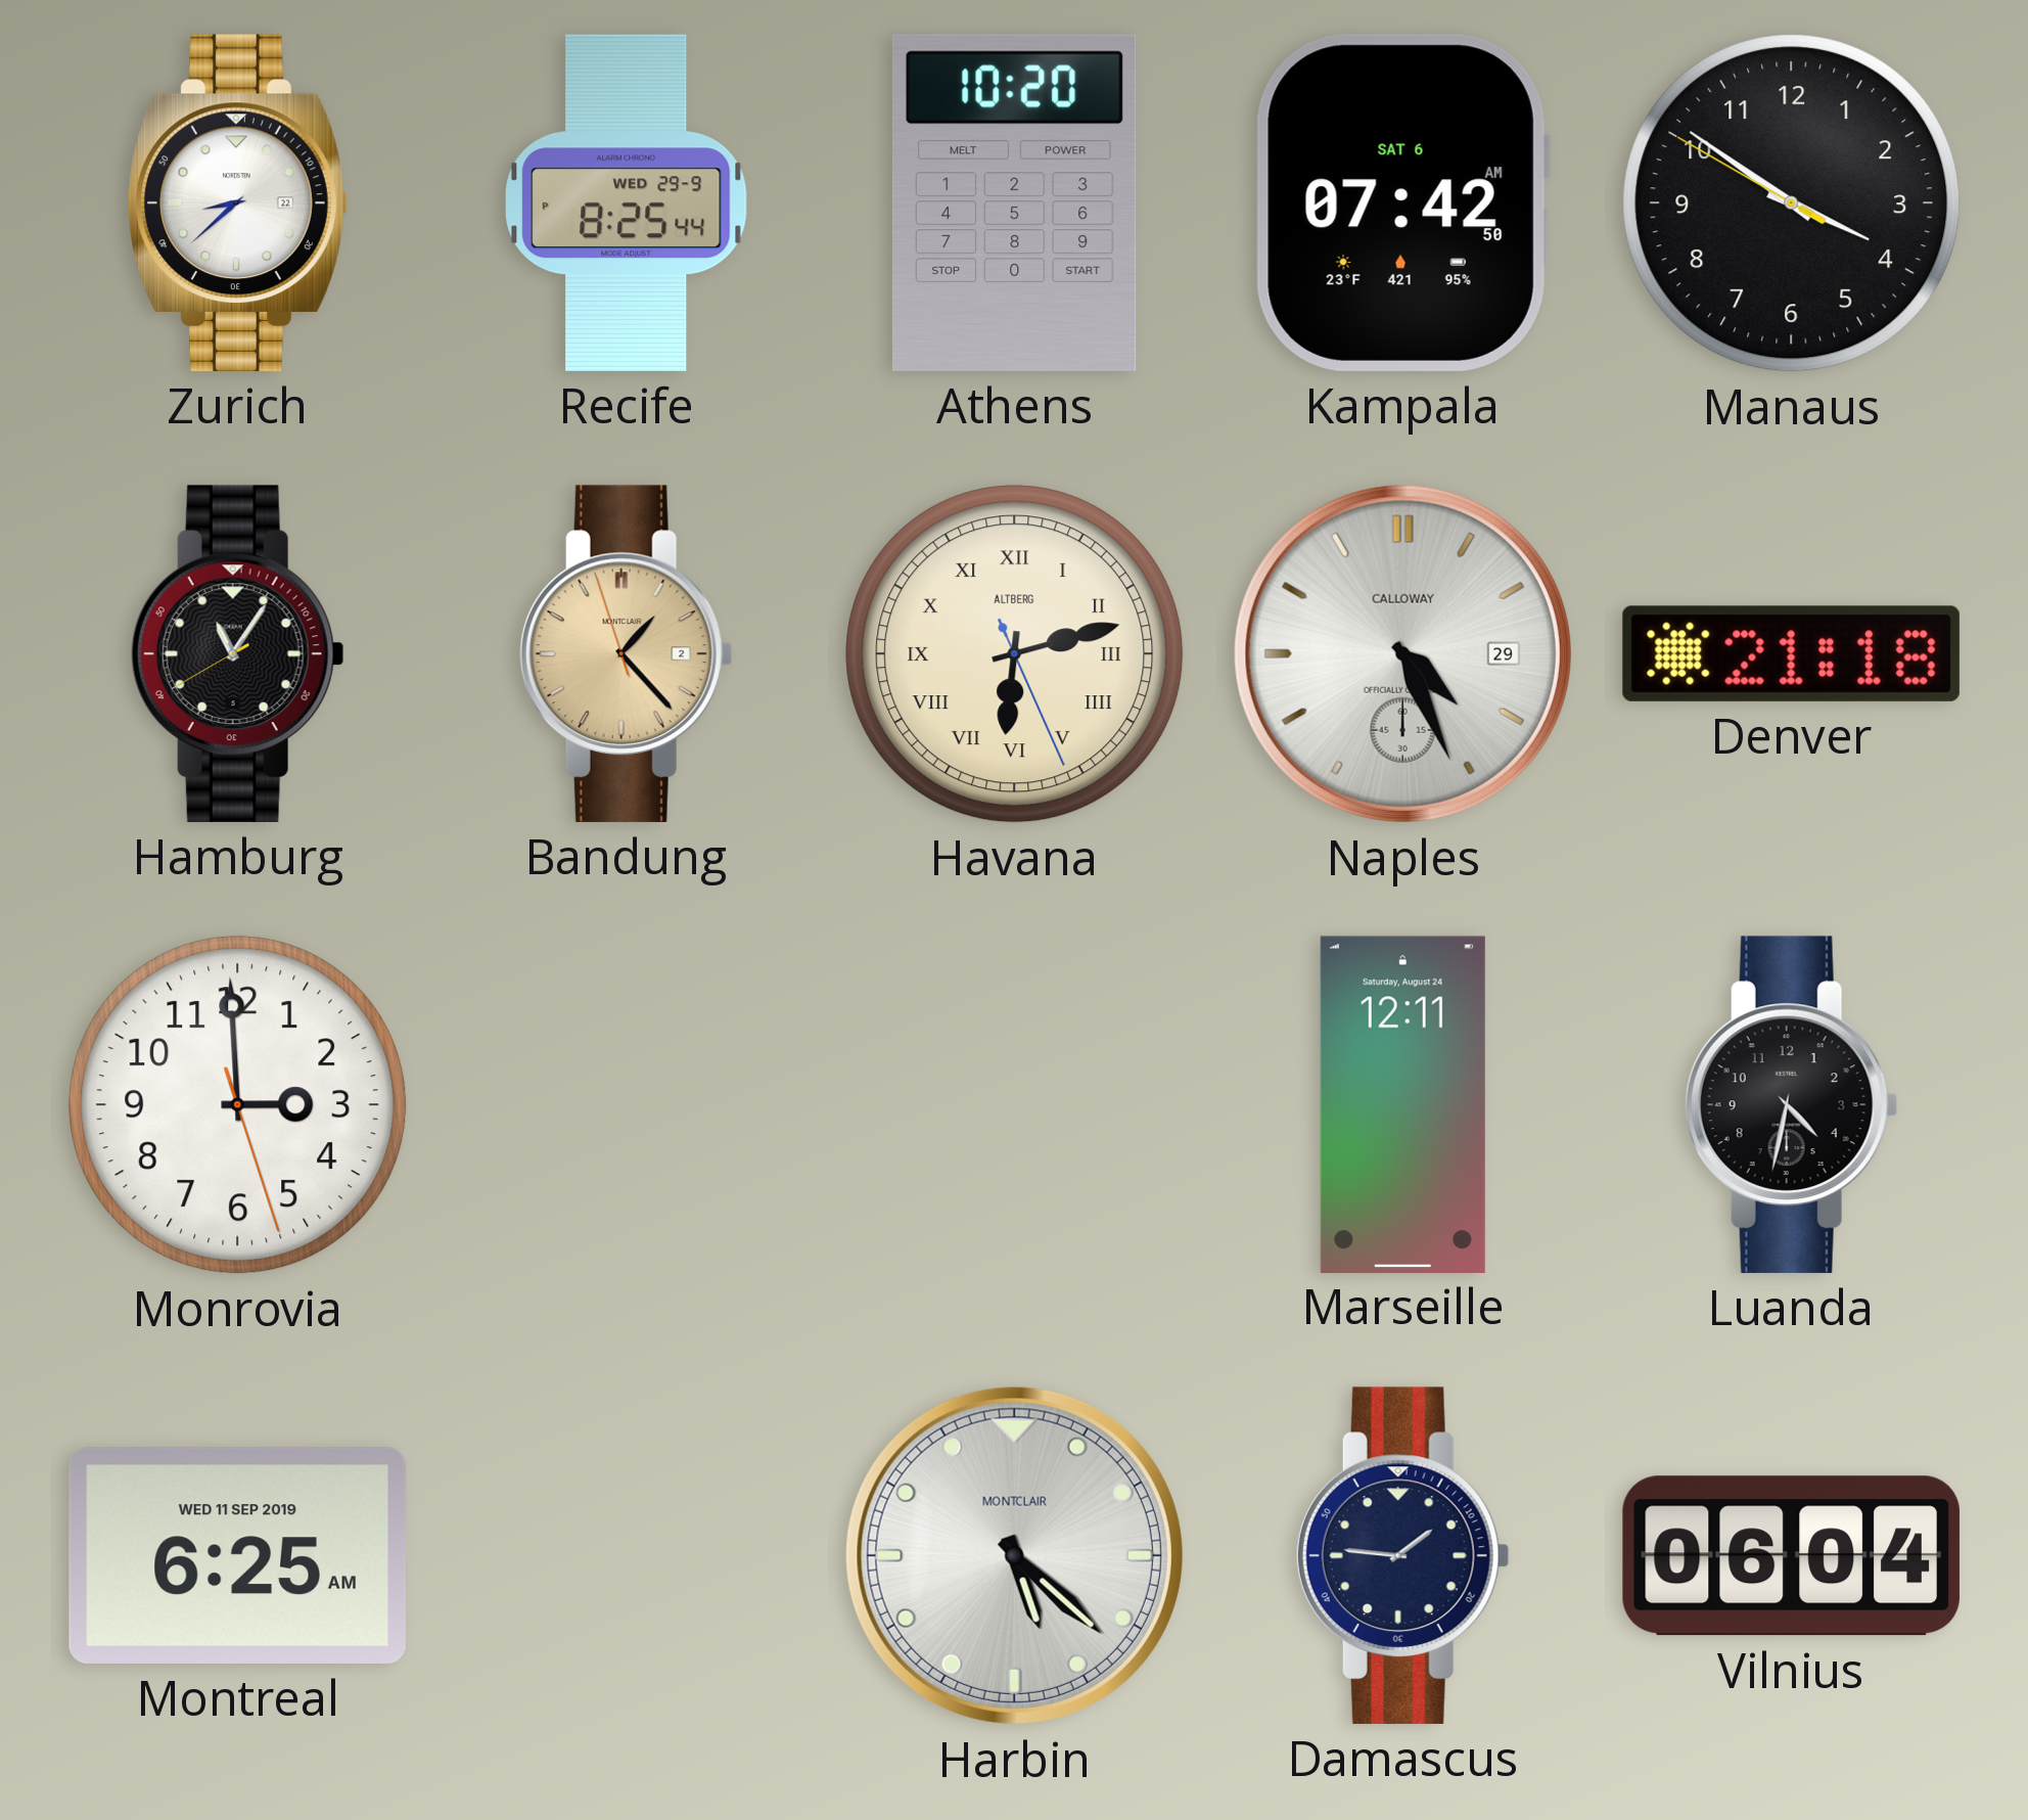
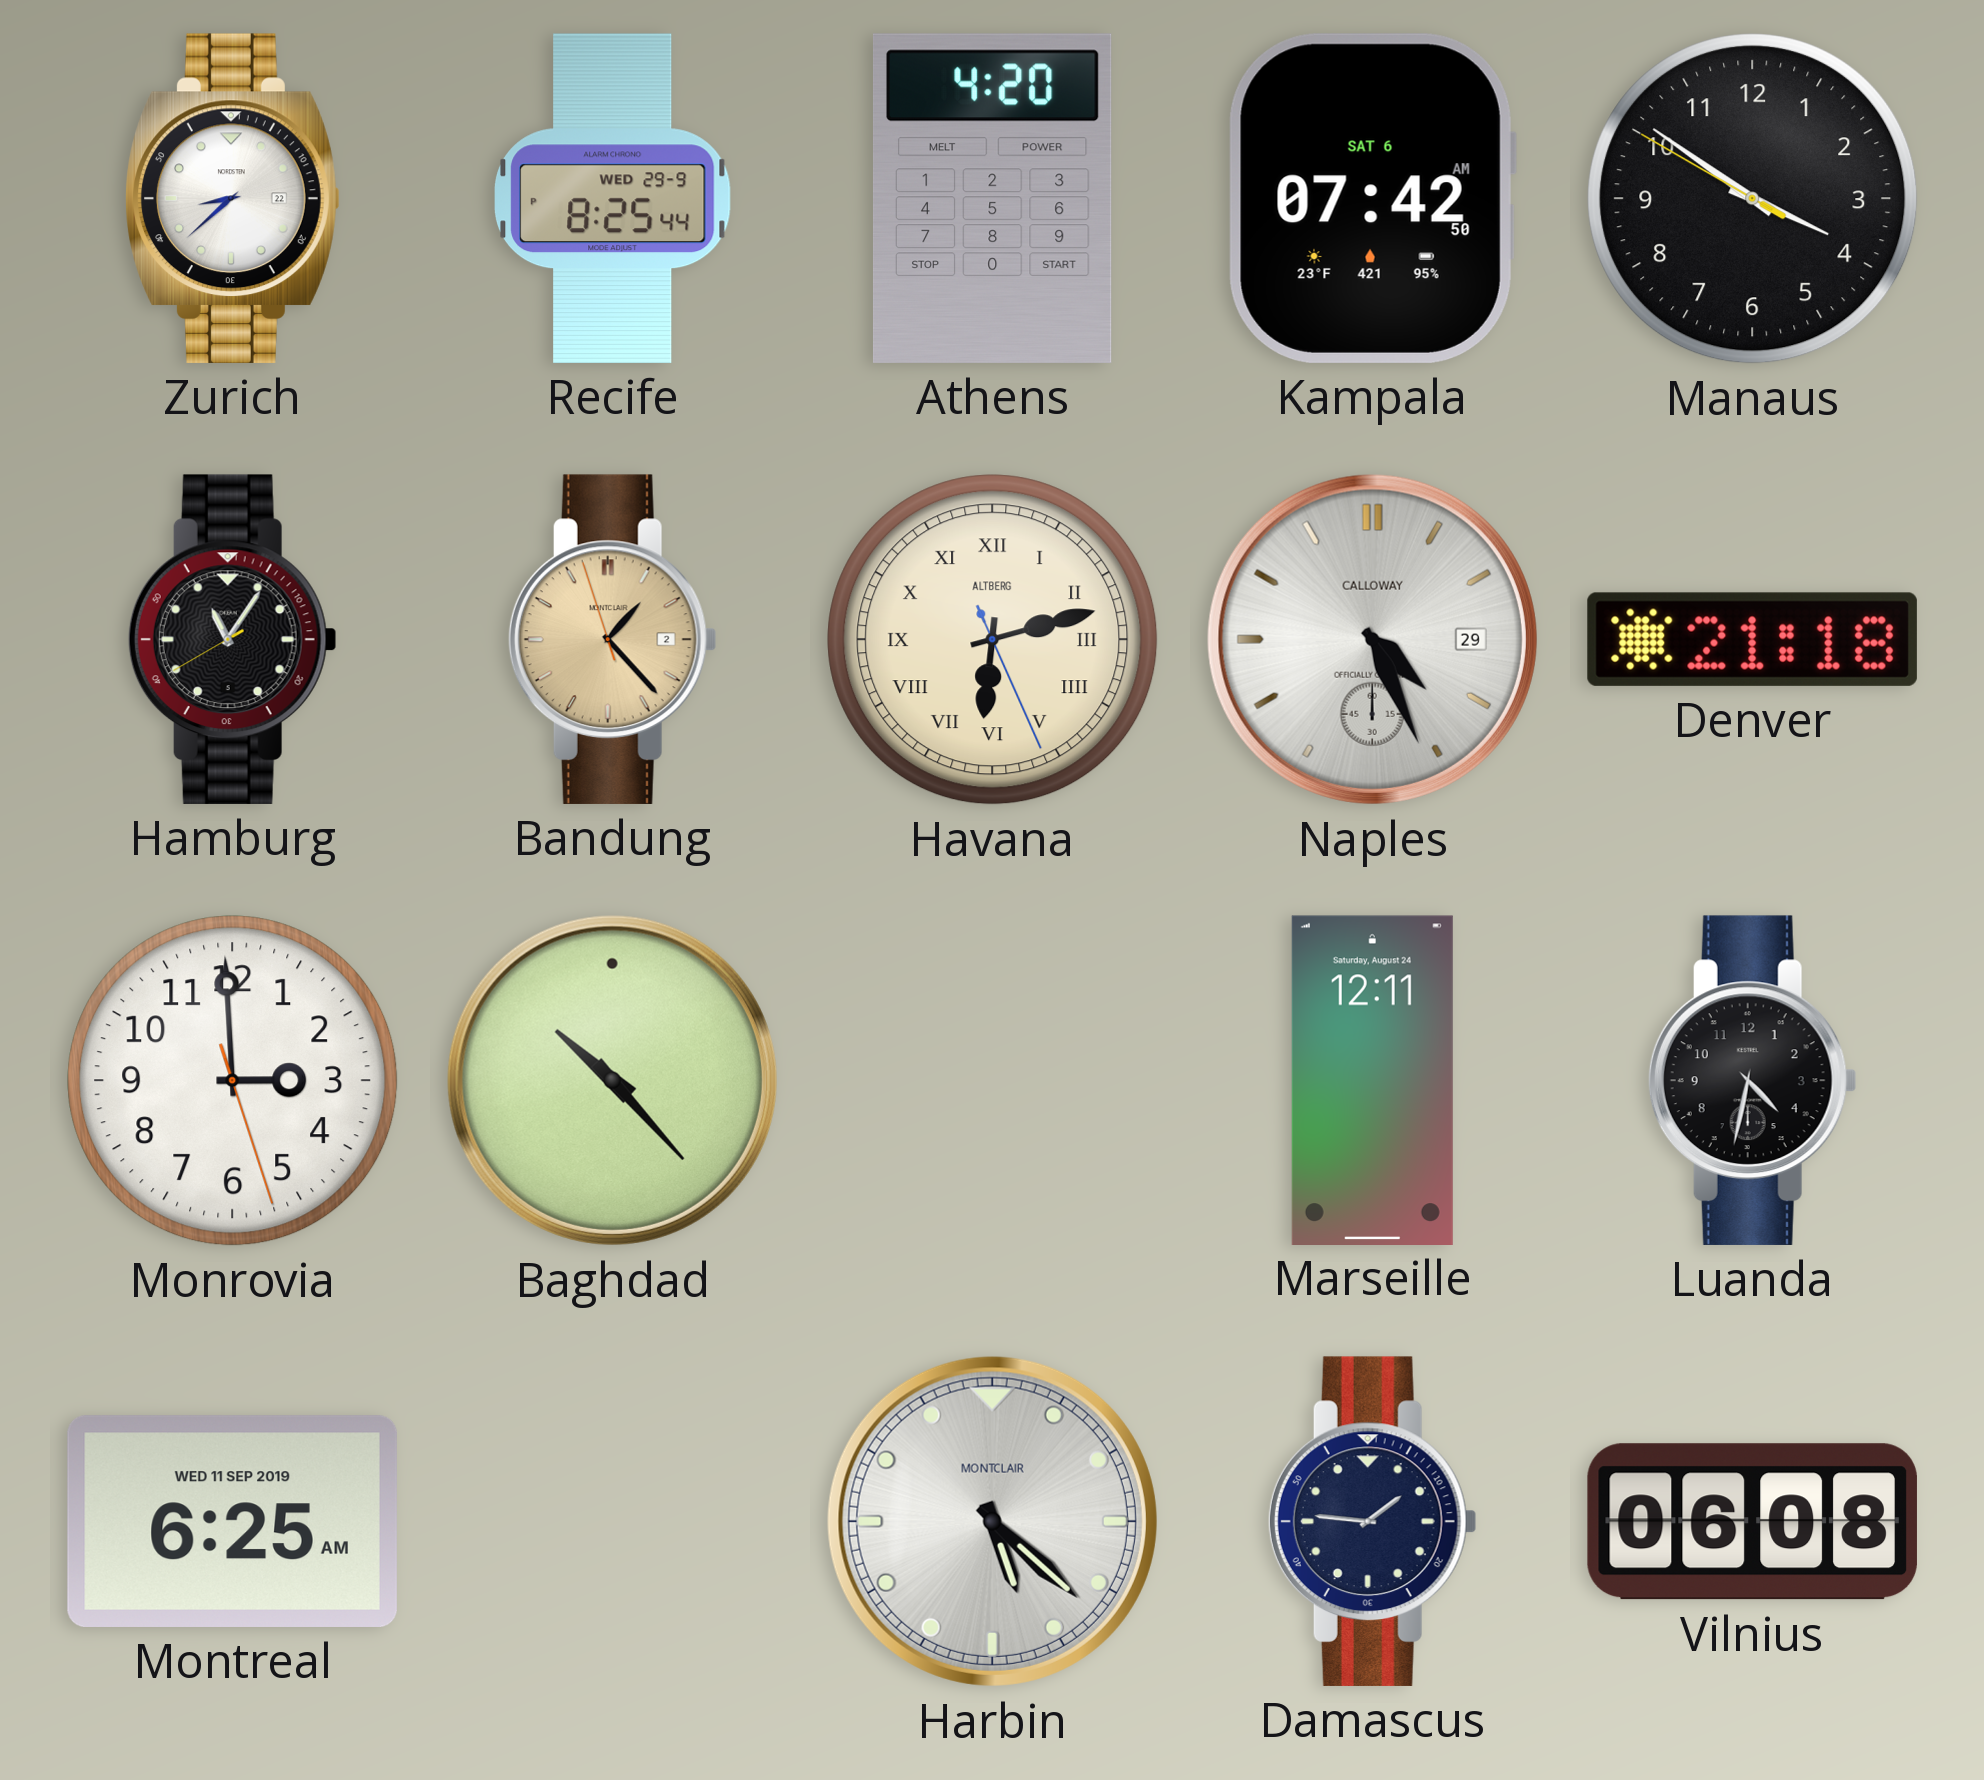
Athens: 10:20 -> 4:20
Baghdad: none -> 10:23
Vilnius: 06:04 -> 06:08
